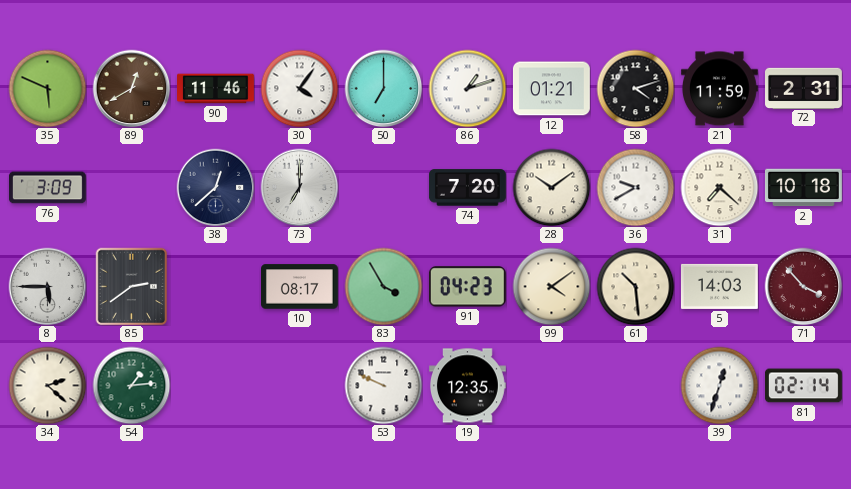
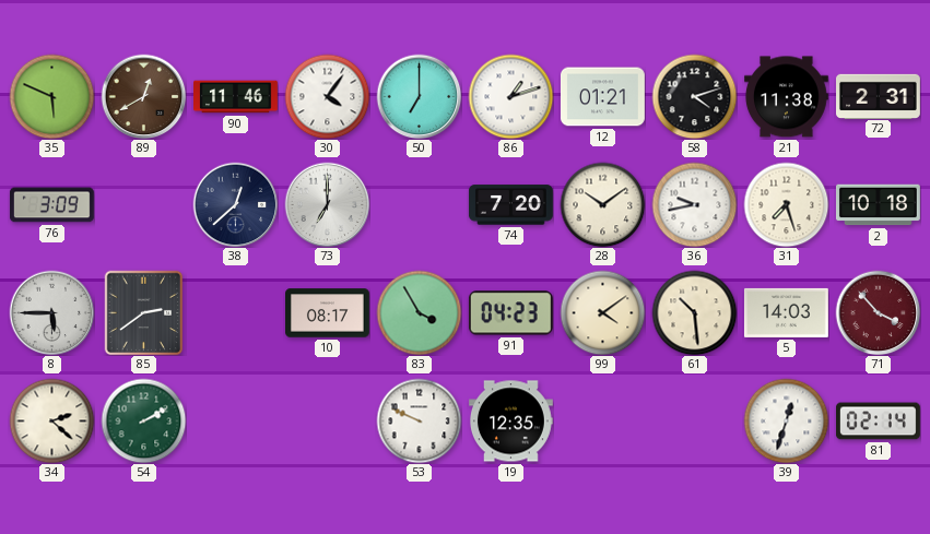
21: 11:59 -> 11:38
36: 9:40 -> 9:43
31: 7:22 -> 7:27
54: 1:14 -> 2:10
